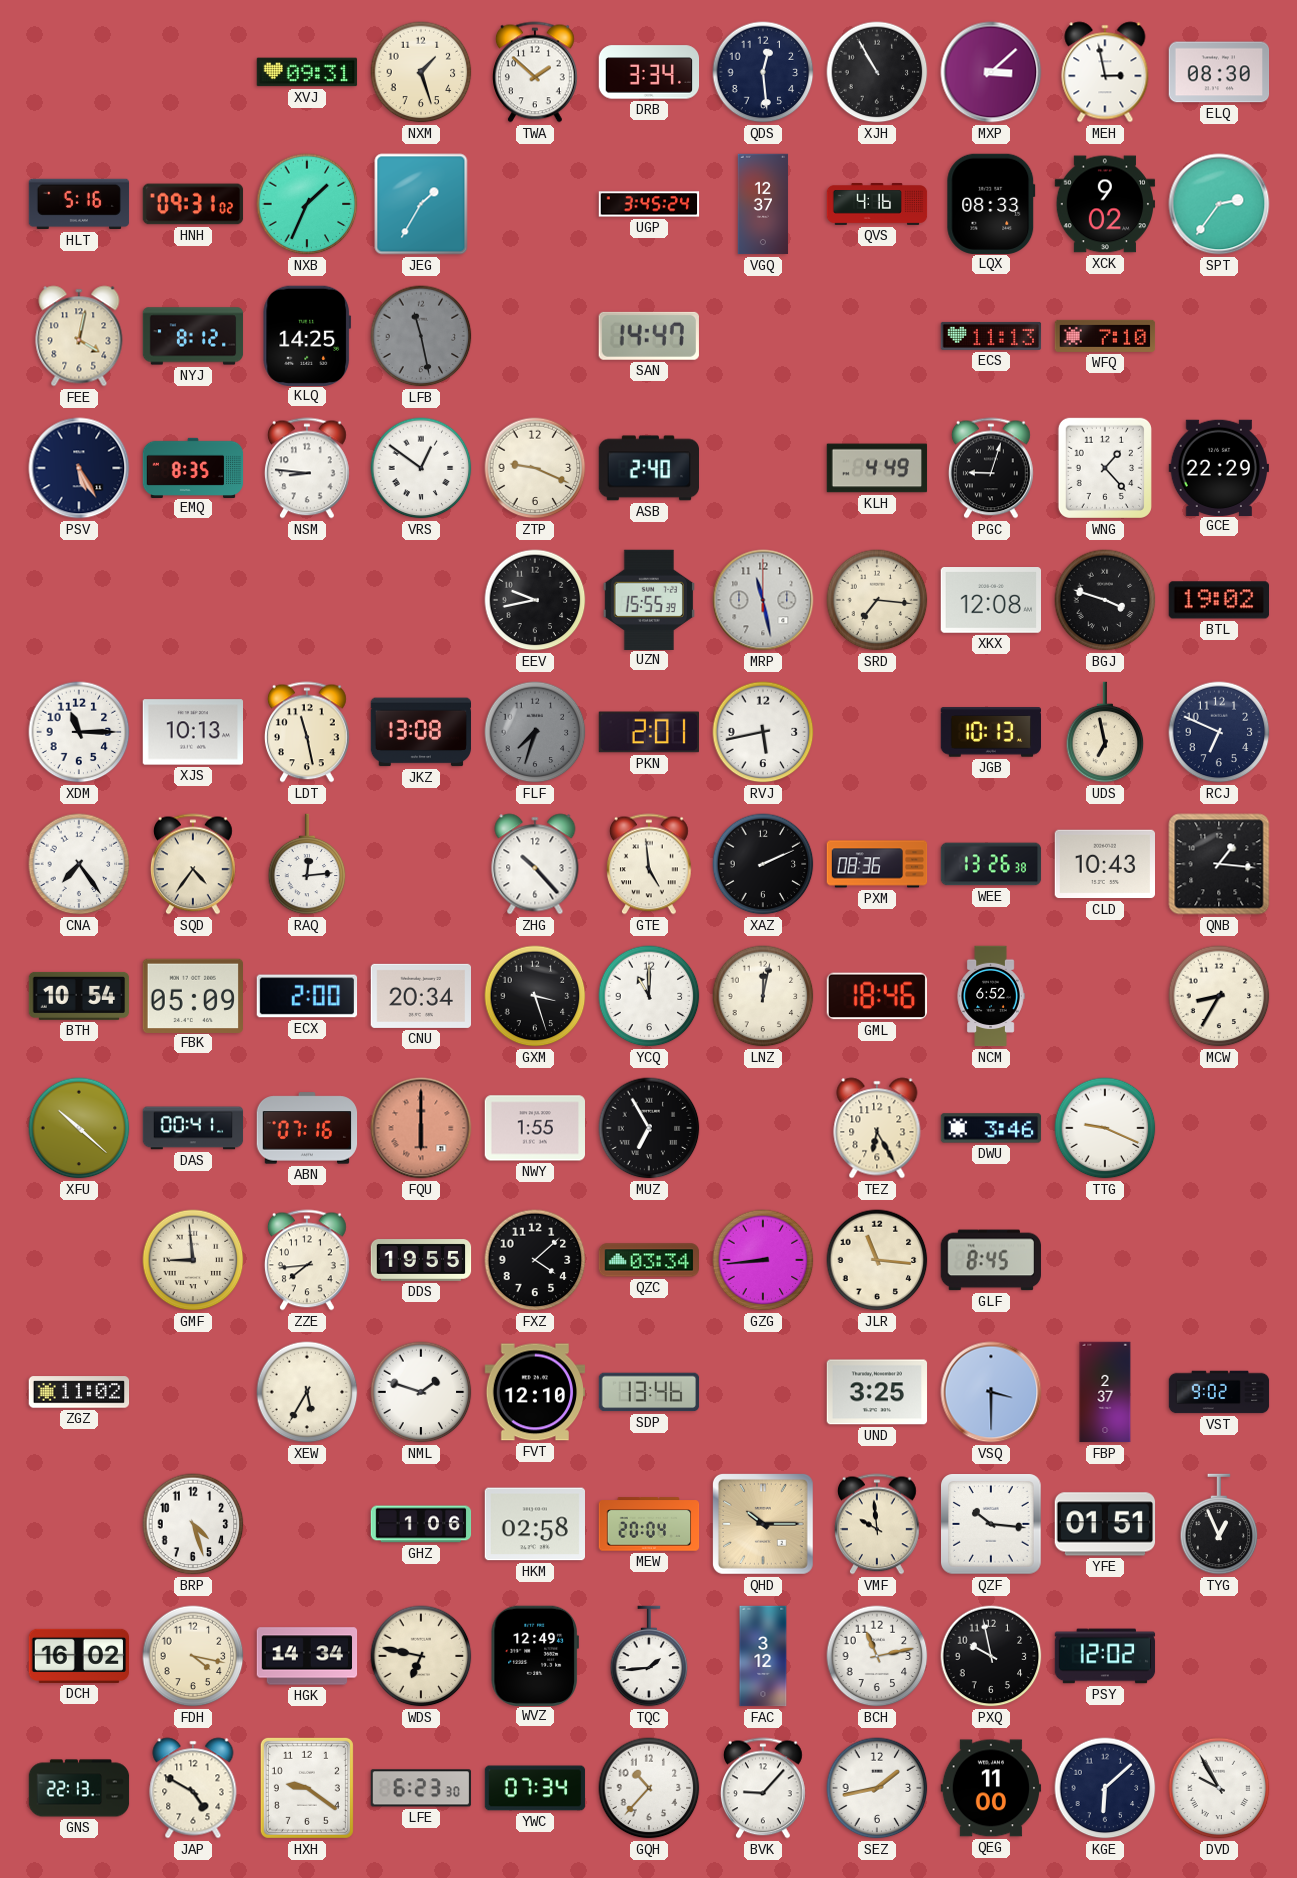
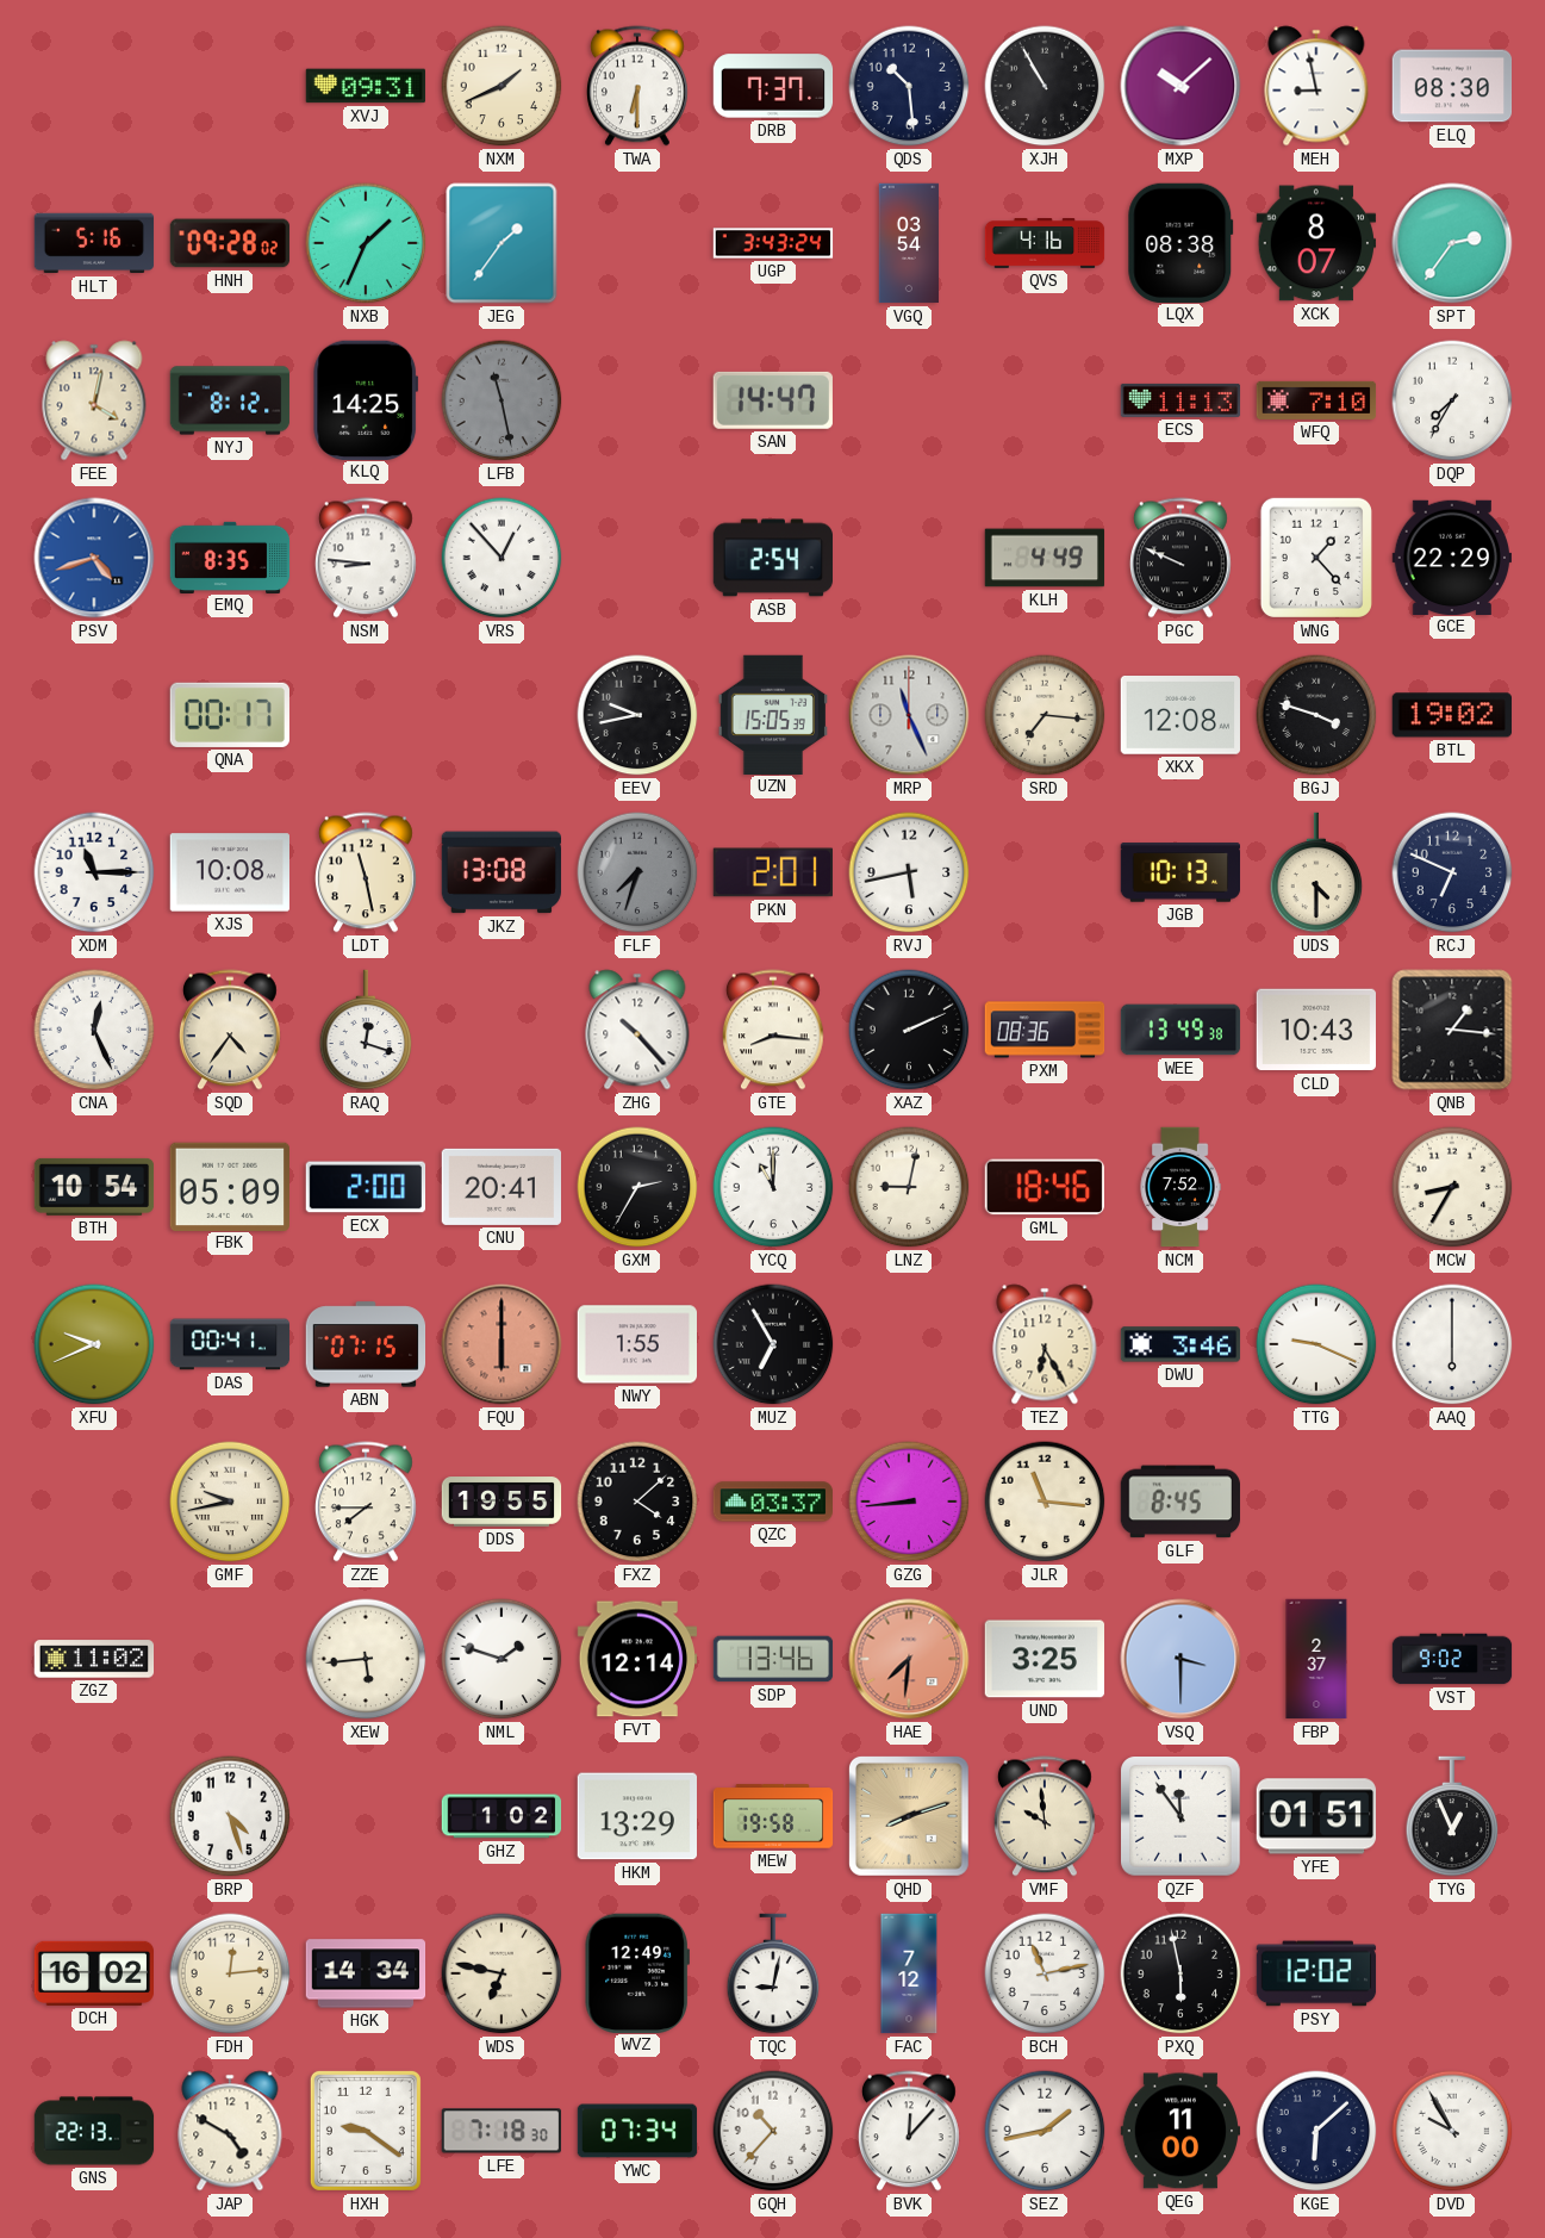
NXM: 1:27 -> 1:41
TWA: 1:52 -> 6:30
DRB: 3:34 -> 7:37
QDS: 12:29 -> 10:29
MXP: 3:08 -> 10:08
MEH: 2:58 -> 8:58
HNH: 09:31 -> 09:28
JEG: 1:35 -> 1:36
UGP: 3:45 -> 3:43
VGQ: 12:37 -> 03:54
LQX: 08:33 -> 08:38
XCK: 9:02 -> 8:07
DQP: none -> 7:35
PSV: 5:25 -> 4:42
PSV dial: navy -> blue
VRS: 12:51 -> 12:53
ZTP: 9:19 -> none
ASB: 2:40 -> 2:54
PGC: 9:03 -> 9:49
QNA: none -> 00:17
UZN: 15:55 -> 15:05
MRP: 11:28 -> 11:26
XJS: 10:13 -> 10:08
UDS: 6:58 -> 4:30
CNA: 7:24 -> 12:26
RAQ: 12:14 -> 12:18
GTE: 4:59 -> 8:16
WEE: 13:26 -> 13:49
CNU: 20:34 -> 20:41
GXM: 3:27 -> 2:35
LNZ: 12:02 -> 9:02
NCM: 6:52 -> 7:52
XFU: 10:22 -> 9:41
ABN: 07:16 -> 07:15
AAQ: none -> 6:00
GMF: 8:59 -> 9:43
ZZE: 7:44 -> 7:45
QZC: 03:34 -> 03:37
XEW: 5:35 -> 5:44
FVT: 12:10 -> 12:14
HAE: none -> 7:31
GHZ: 1:06 -> 1:02
HKM: 02:58 -> 13:29
MEW: 20:04 -> 19:58
QHD: 10:15 -> 8:12
QZF: 10:16 -> 11:54
FDH: 4:17 -> 12:14
TQC: 1:44 -> 9:02
FAC: 3:12 -> 7:12
PXQ: 9:58 -> 5:58
LFE: 6:23 -> 7:18
BVK: 9:07 -> 12:07
